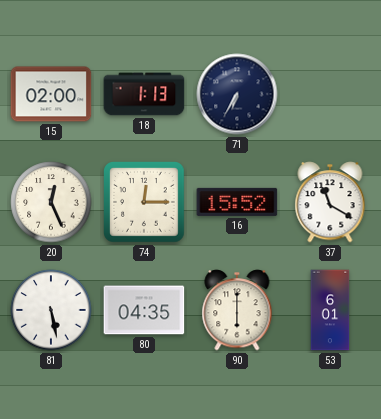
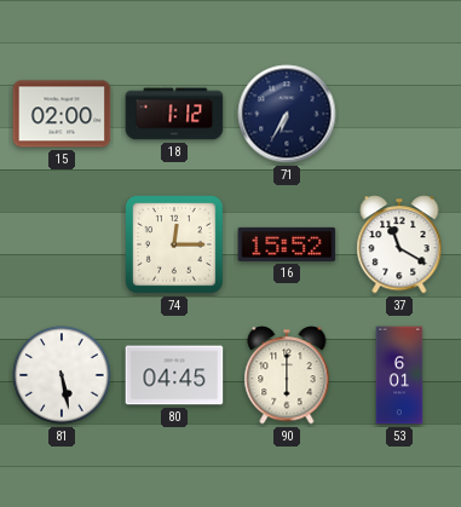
18: 1:13 -> 1:12
20: 12:26 -> none
80: 04:35 -> 04:45
